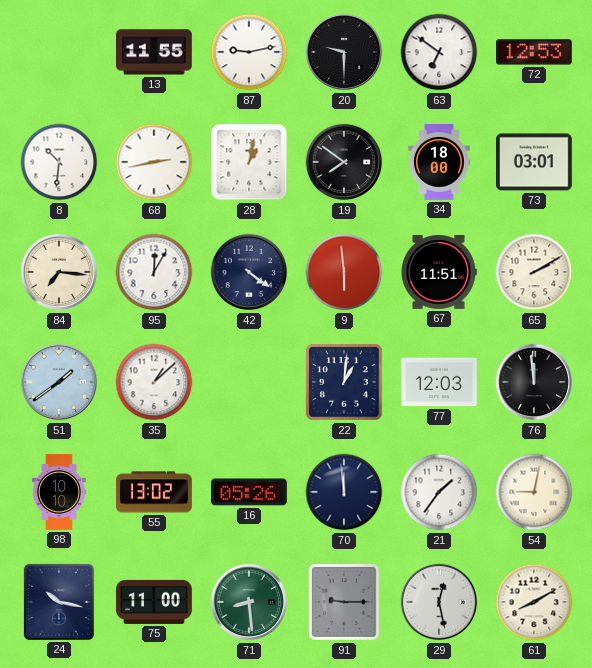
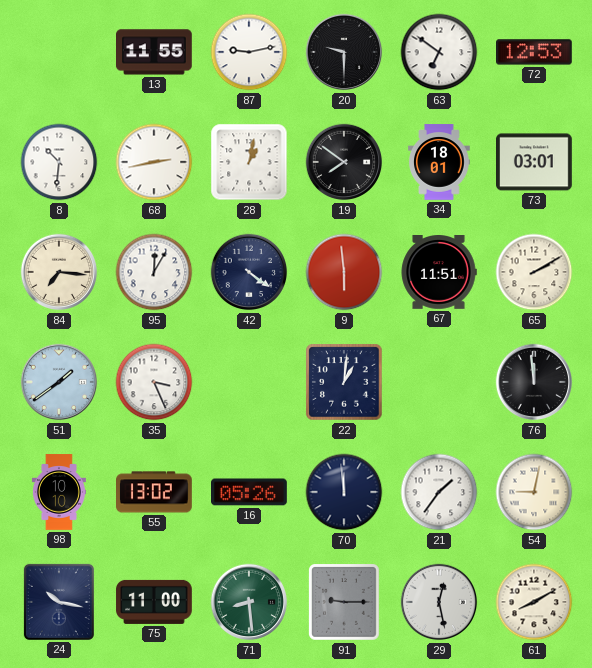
34: 18:00 -> 18:01
35: 1:08 -> 3:26
77: 12:03 -> none
